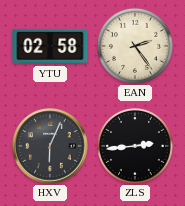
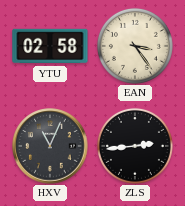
EAN: 2:24 -> 3:24
HXV: 6:04 -> 11:04
